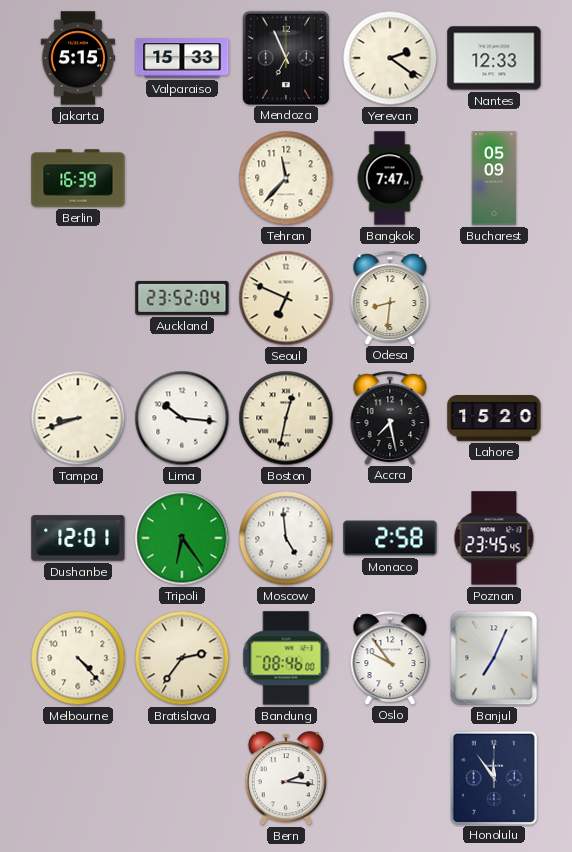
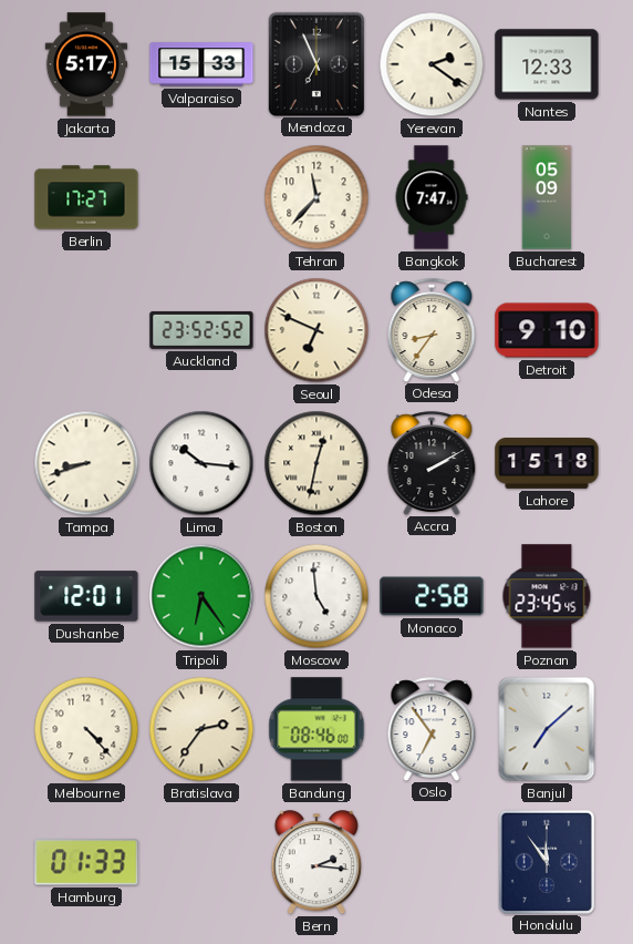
Jakarta: 5:15 -> 5:17
Berlin: 16:39 -> 17:27
Auckland: 23:52:04 -> 23:52:52
Odesa: 8:31 -> 8:36
Detroit: none -> 9:10
Accra: 7:28 -> 2:10
Lahore: 15:20 -> 15:18
Oslo: 9:54 -> 6:54
Banjul: 7:04 -> 7:08
Hamburg: none -> 01:33
